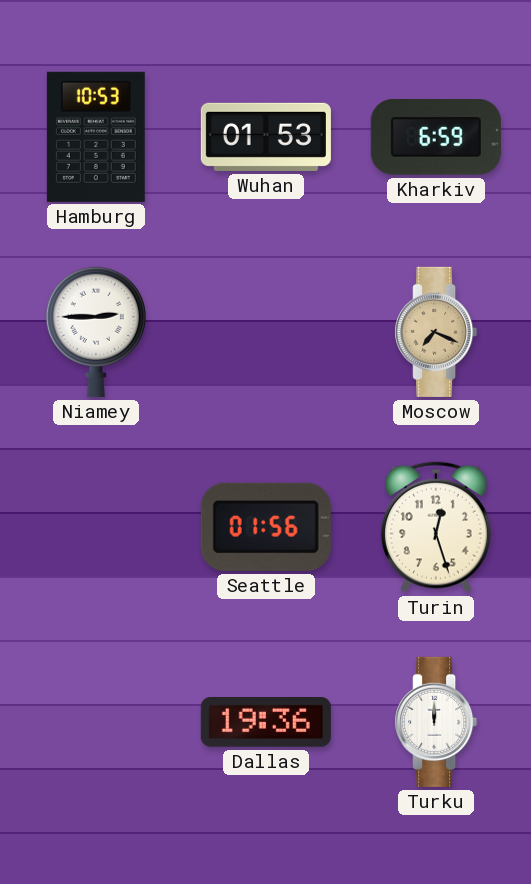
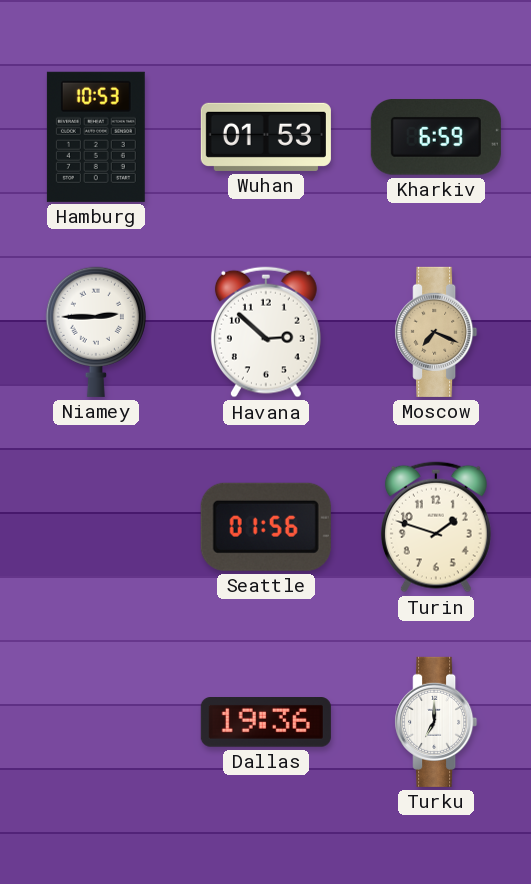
Havana: none -> 2:52
Turin: 12:27 -> 1:48
Turku: 12:00 -> 7:00
